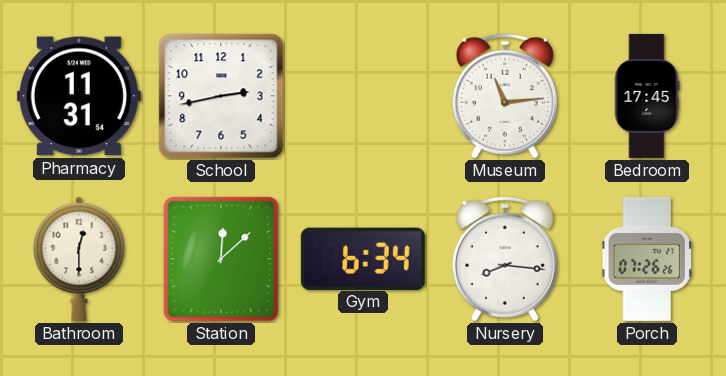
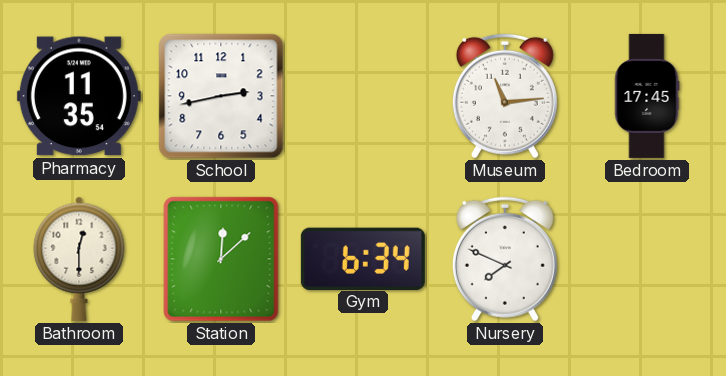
Pharmacy: 11:31 -> 11:35
Nursery: 8:16 -> 7:49
Porch: 07:26 -> none
